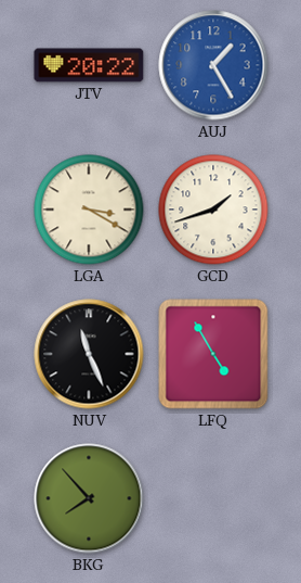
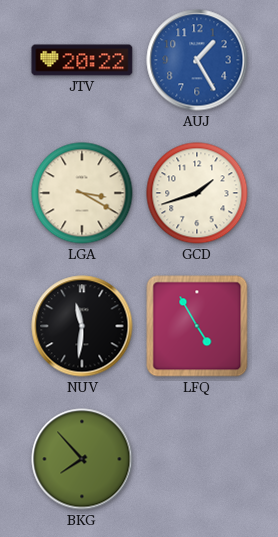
NUV: 11:26 -> 11:31
